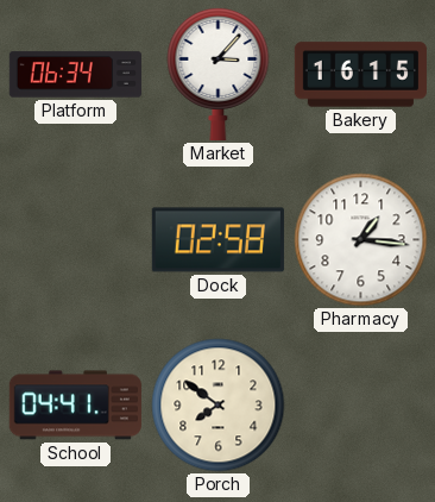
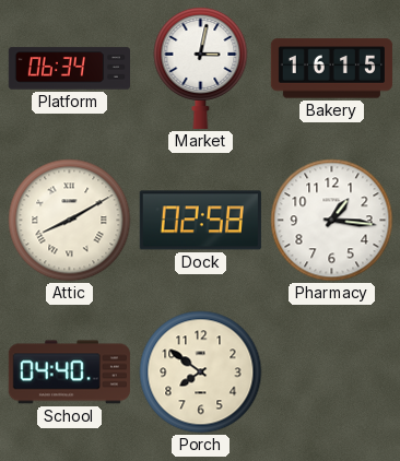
Market: 3:07 -> 3:02
Attic: none -> 8:10
School: 04:41 -> 04:40
